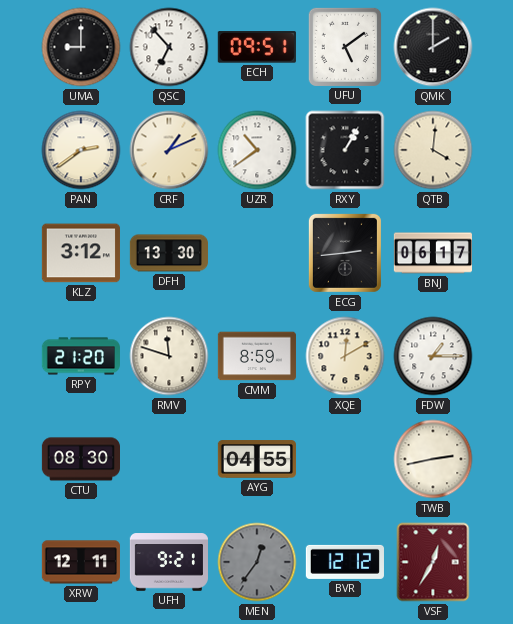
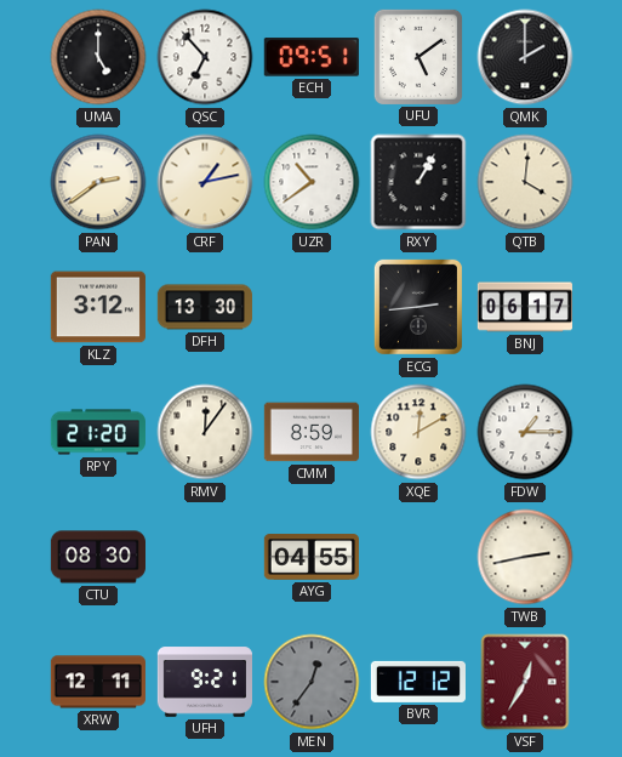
UMA: 9:00 -> 5:00
CRF: 1:11 -> 1:13
RMV: 11:48 -> 12:06
